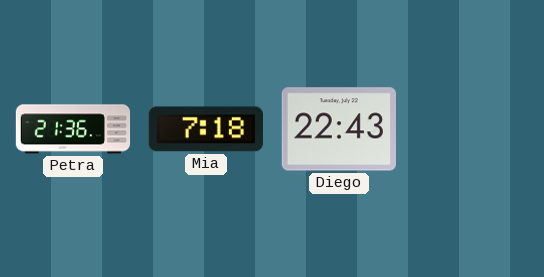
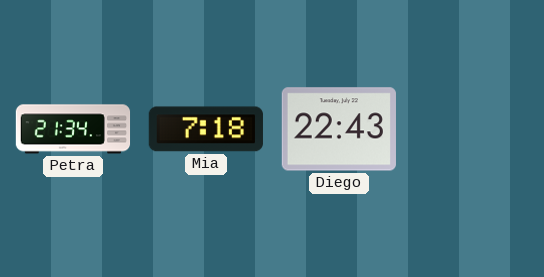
Petra: 21:36 -> 21:34
